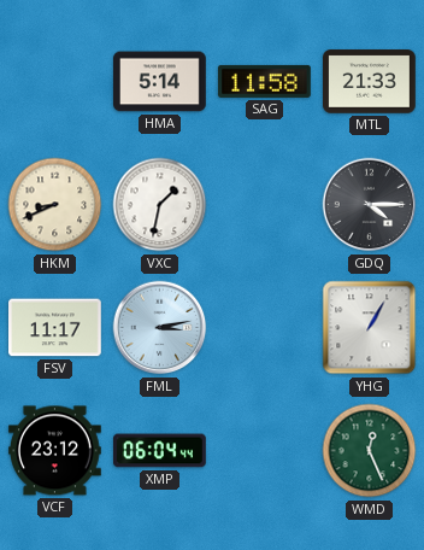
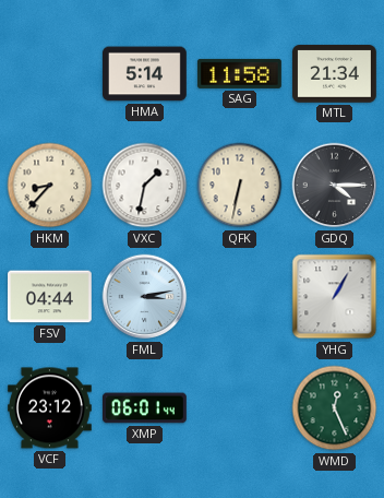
MTL: 21:33 -> 21:34
HKM: 8:41 -> 8:37
QFK: none -> 6:32
FSV: 11:17 -> 04:44
XMP: 06:04 -> 06:01
